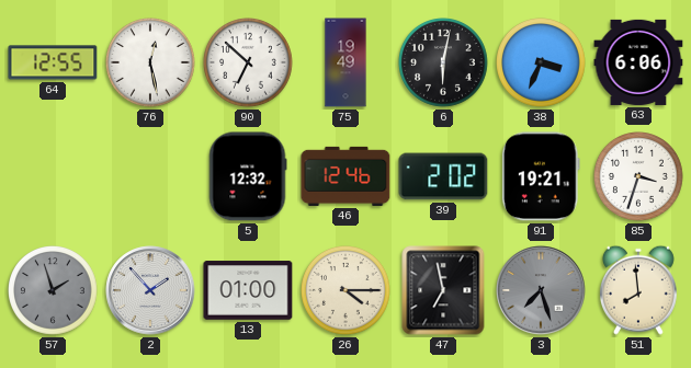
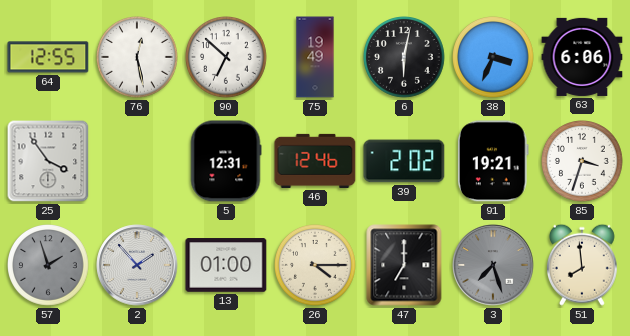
25: none -> 3:54
5: 12:32 -> 12:31
47: 6:58 -> 7:00
